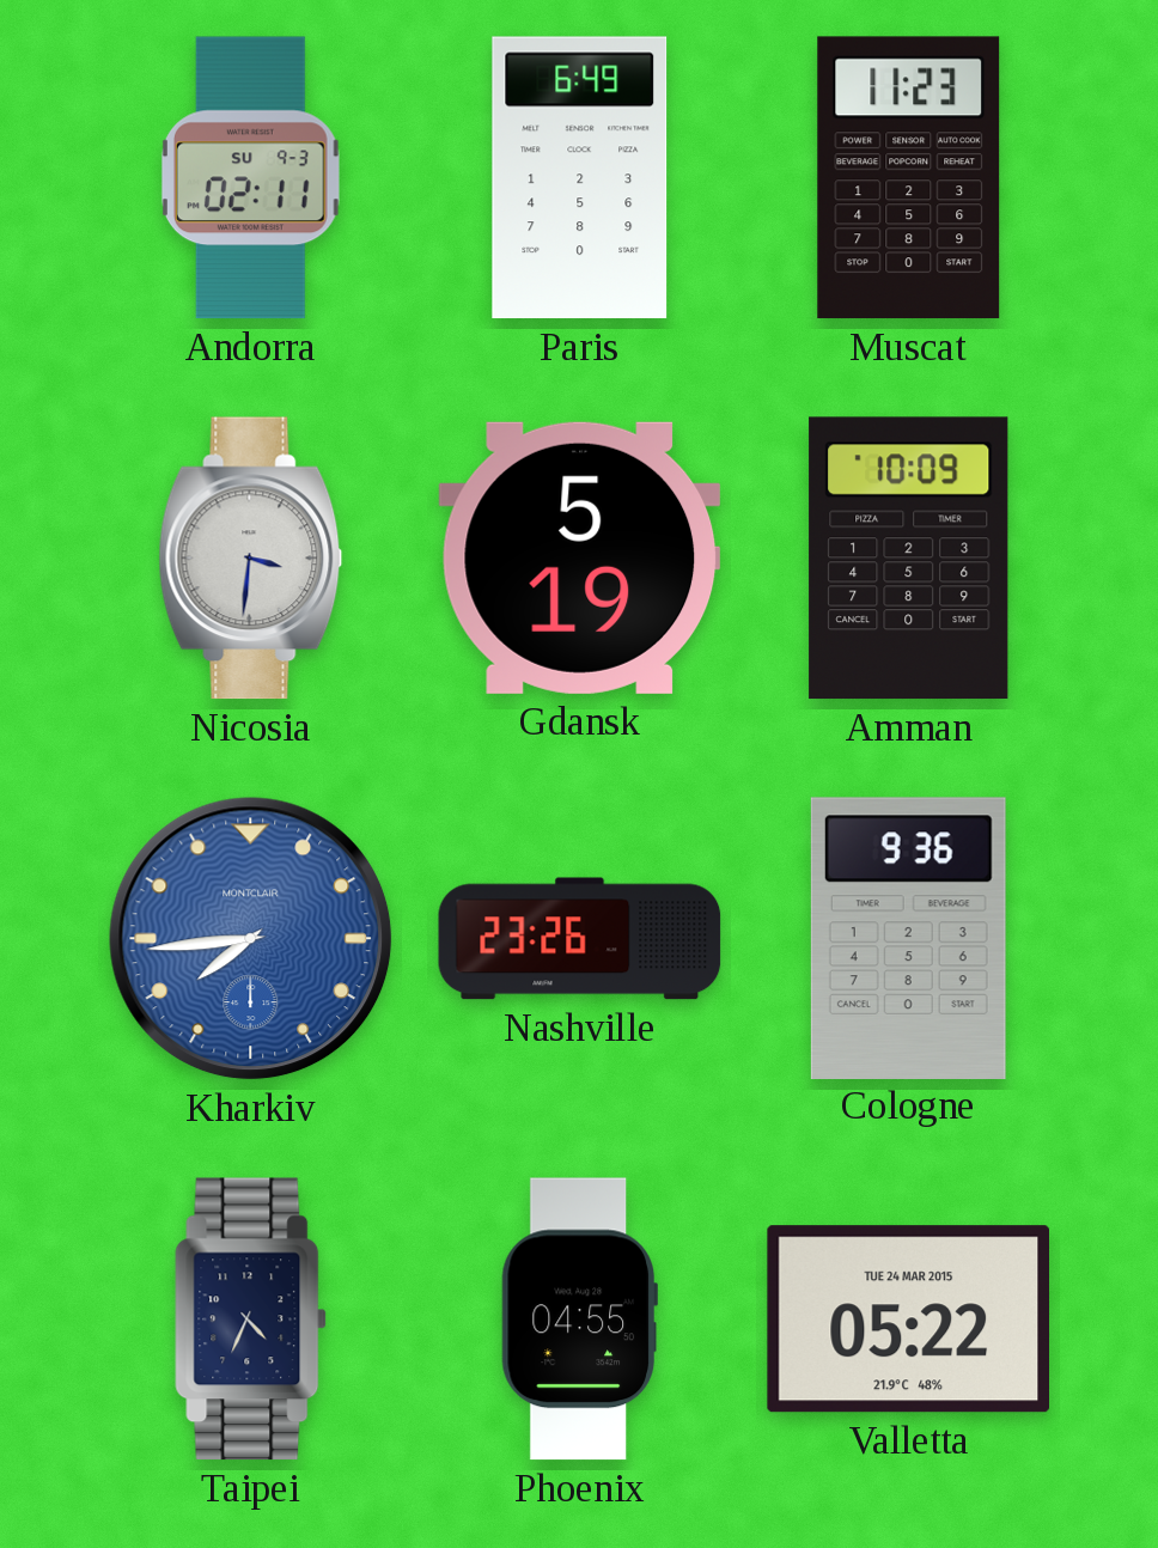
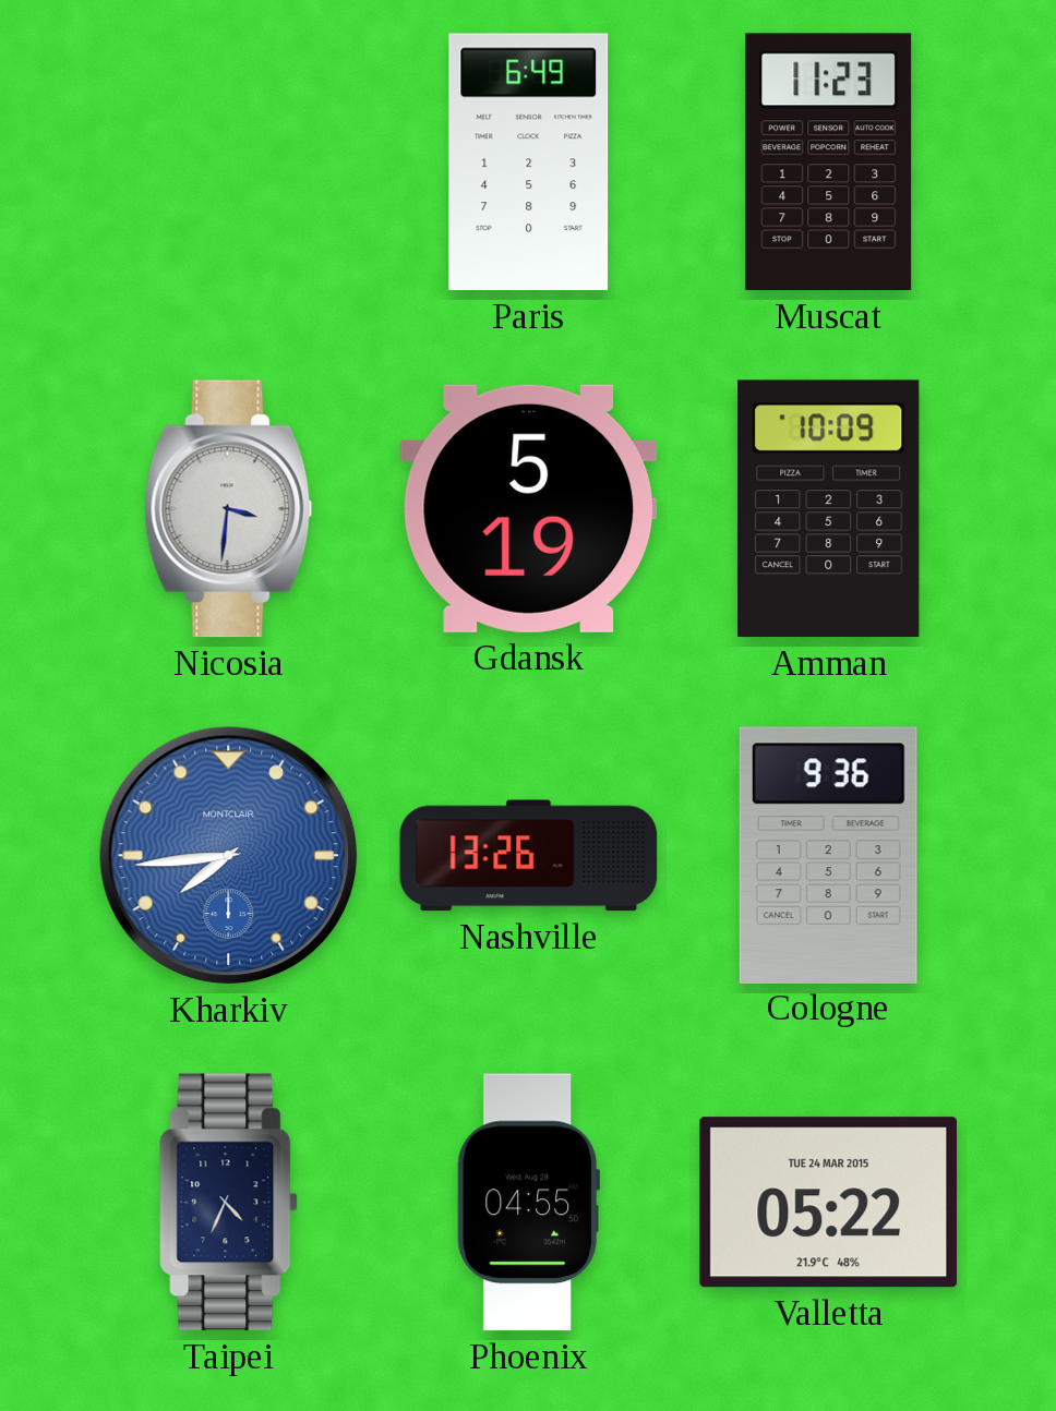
Andorra: 02:11 -> none
Nashville: 23:26 -> 13:26
